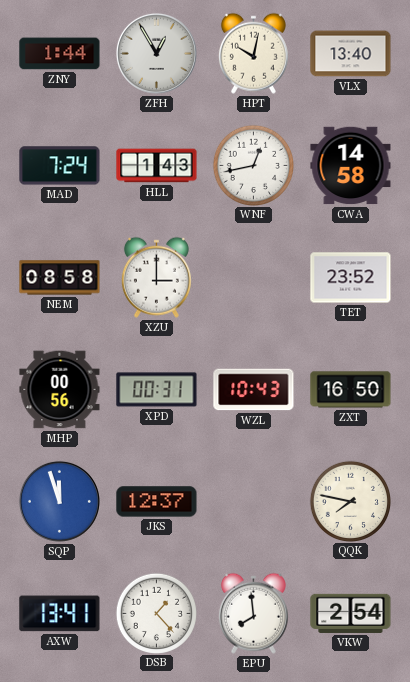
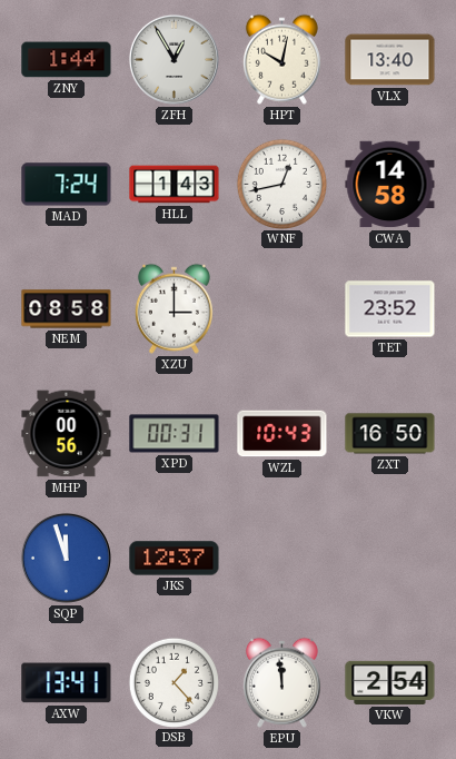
QQK: 7:47 -> none
EPU: 7:59 -> 11:59
